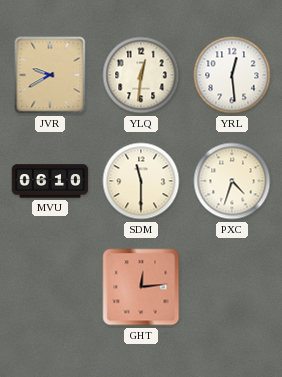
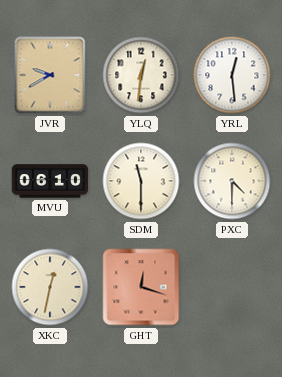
PXC: 4:33 -> 4:30
XKC: none -> 12:32
GHT: 12:14 -> 12:18
